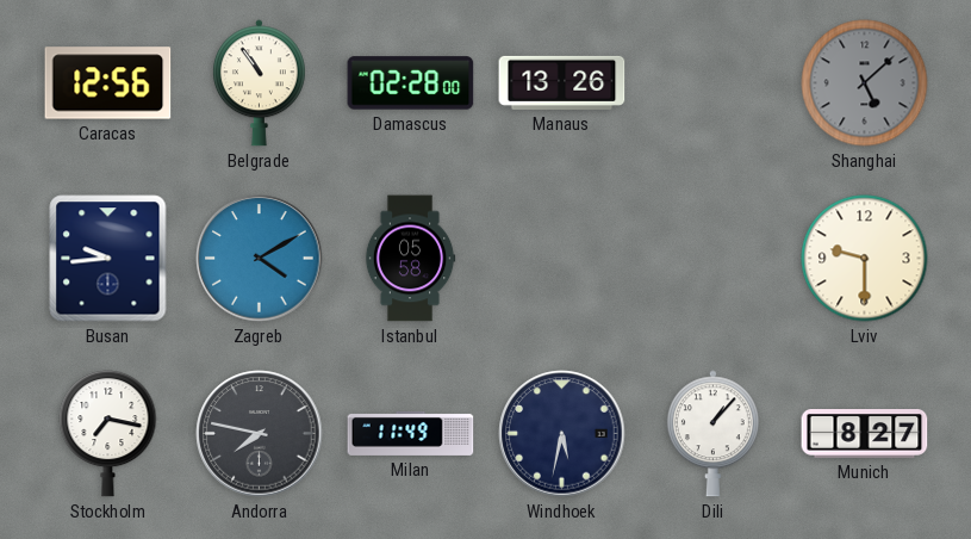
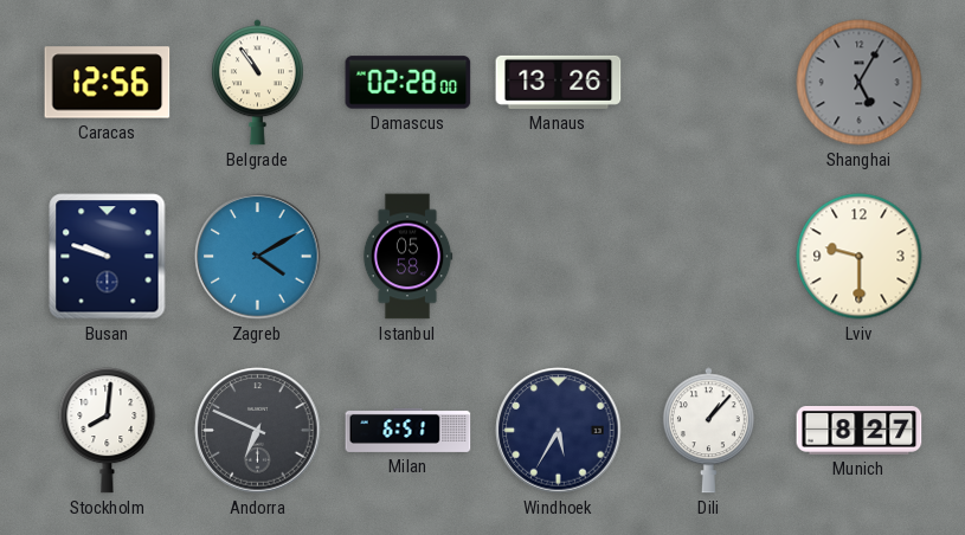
Shanghai: 5:08 -> 5:05
Busan: 9:44 -> 9:48
Stockholm: 7:17 -> 8:01
Andorra: 7:47 -> 6:49
Milan: 11:49 -> 6:51
Windhoek: 5:32 -> 5:35
